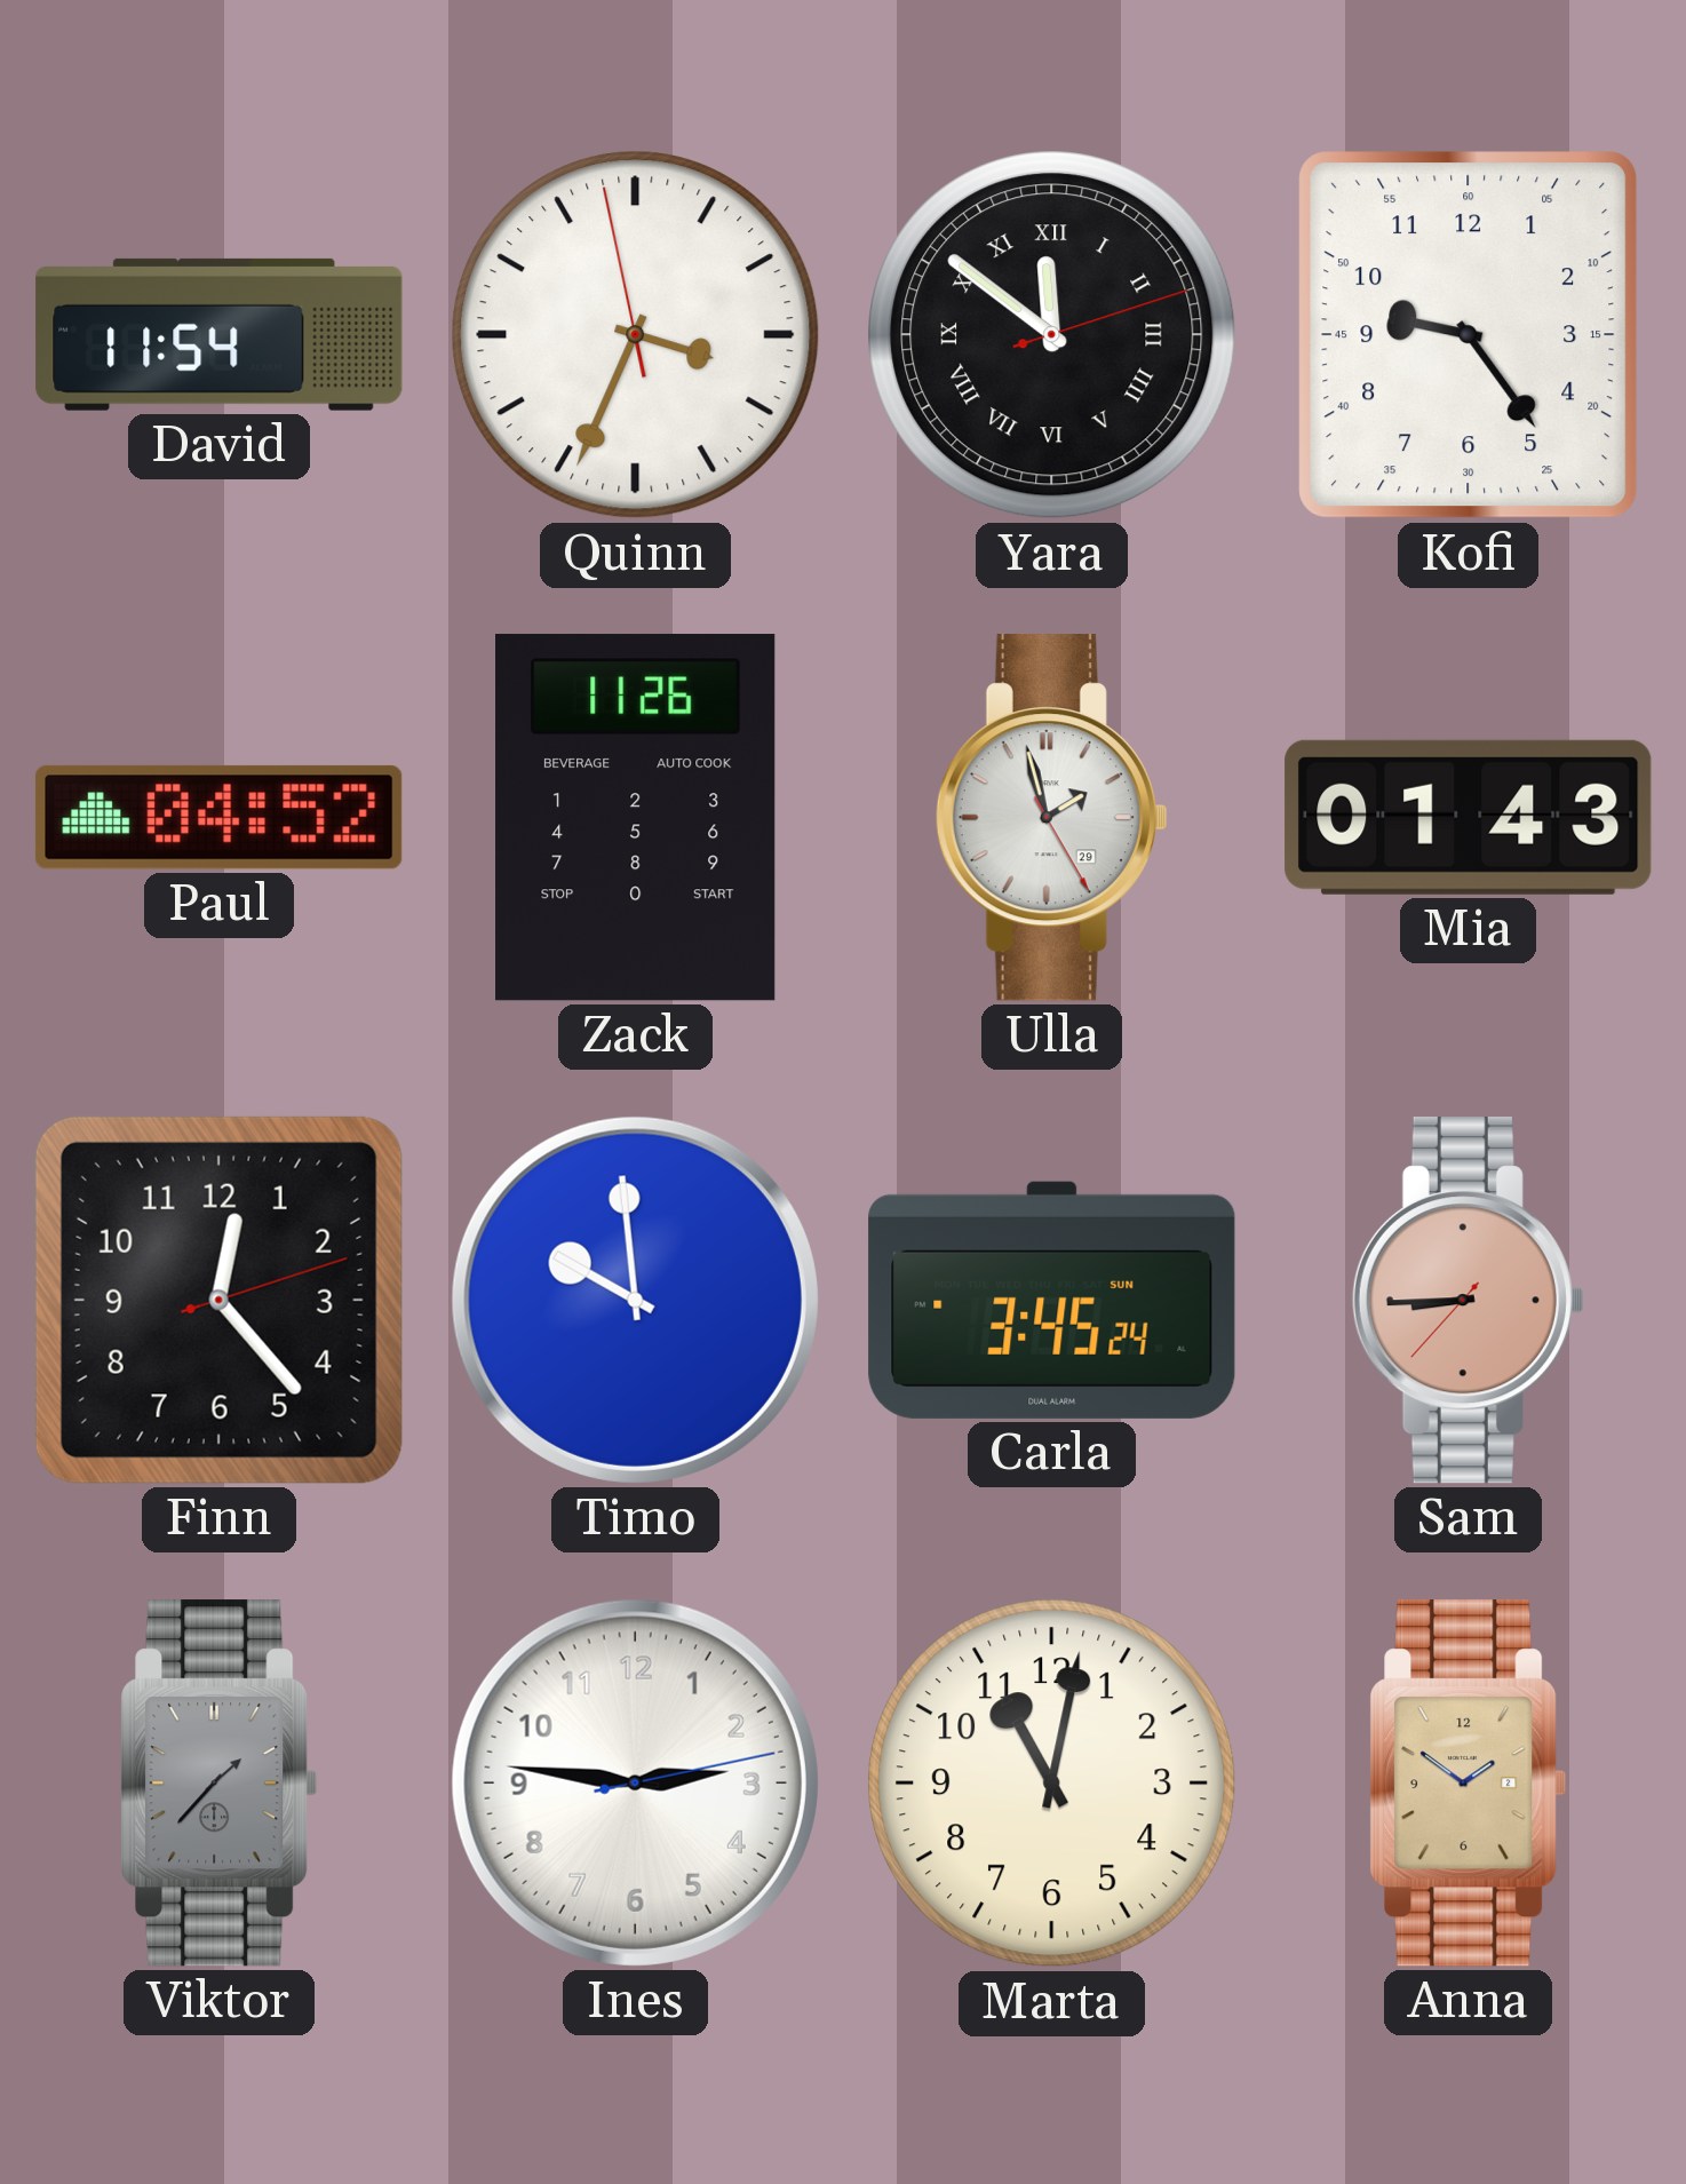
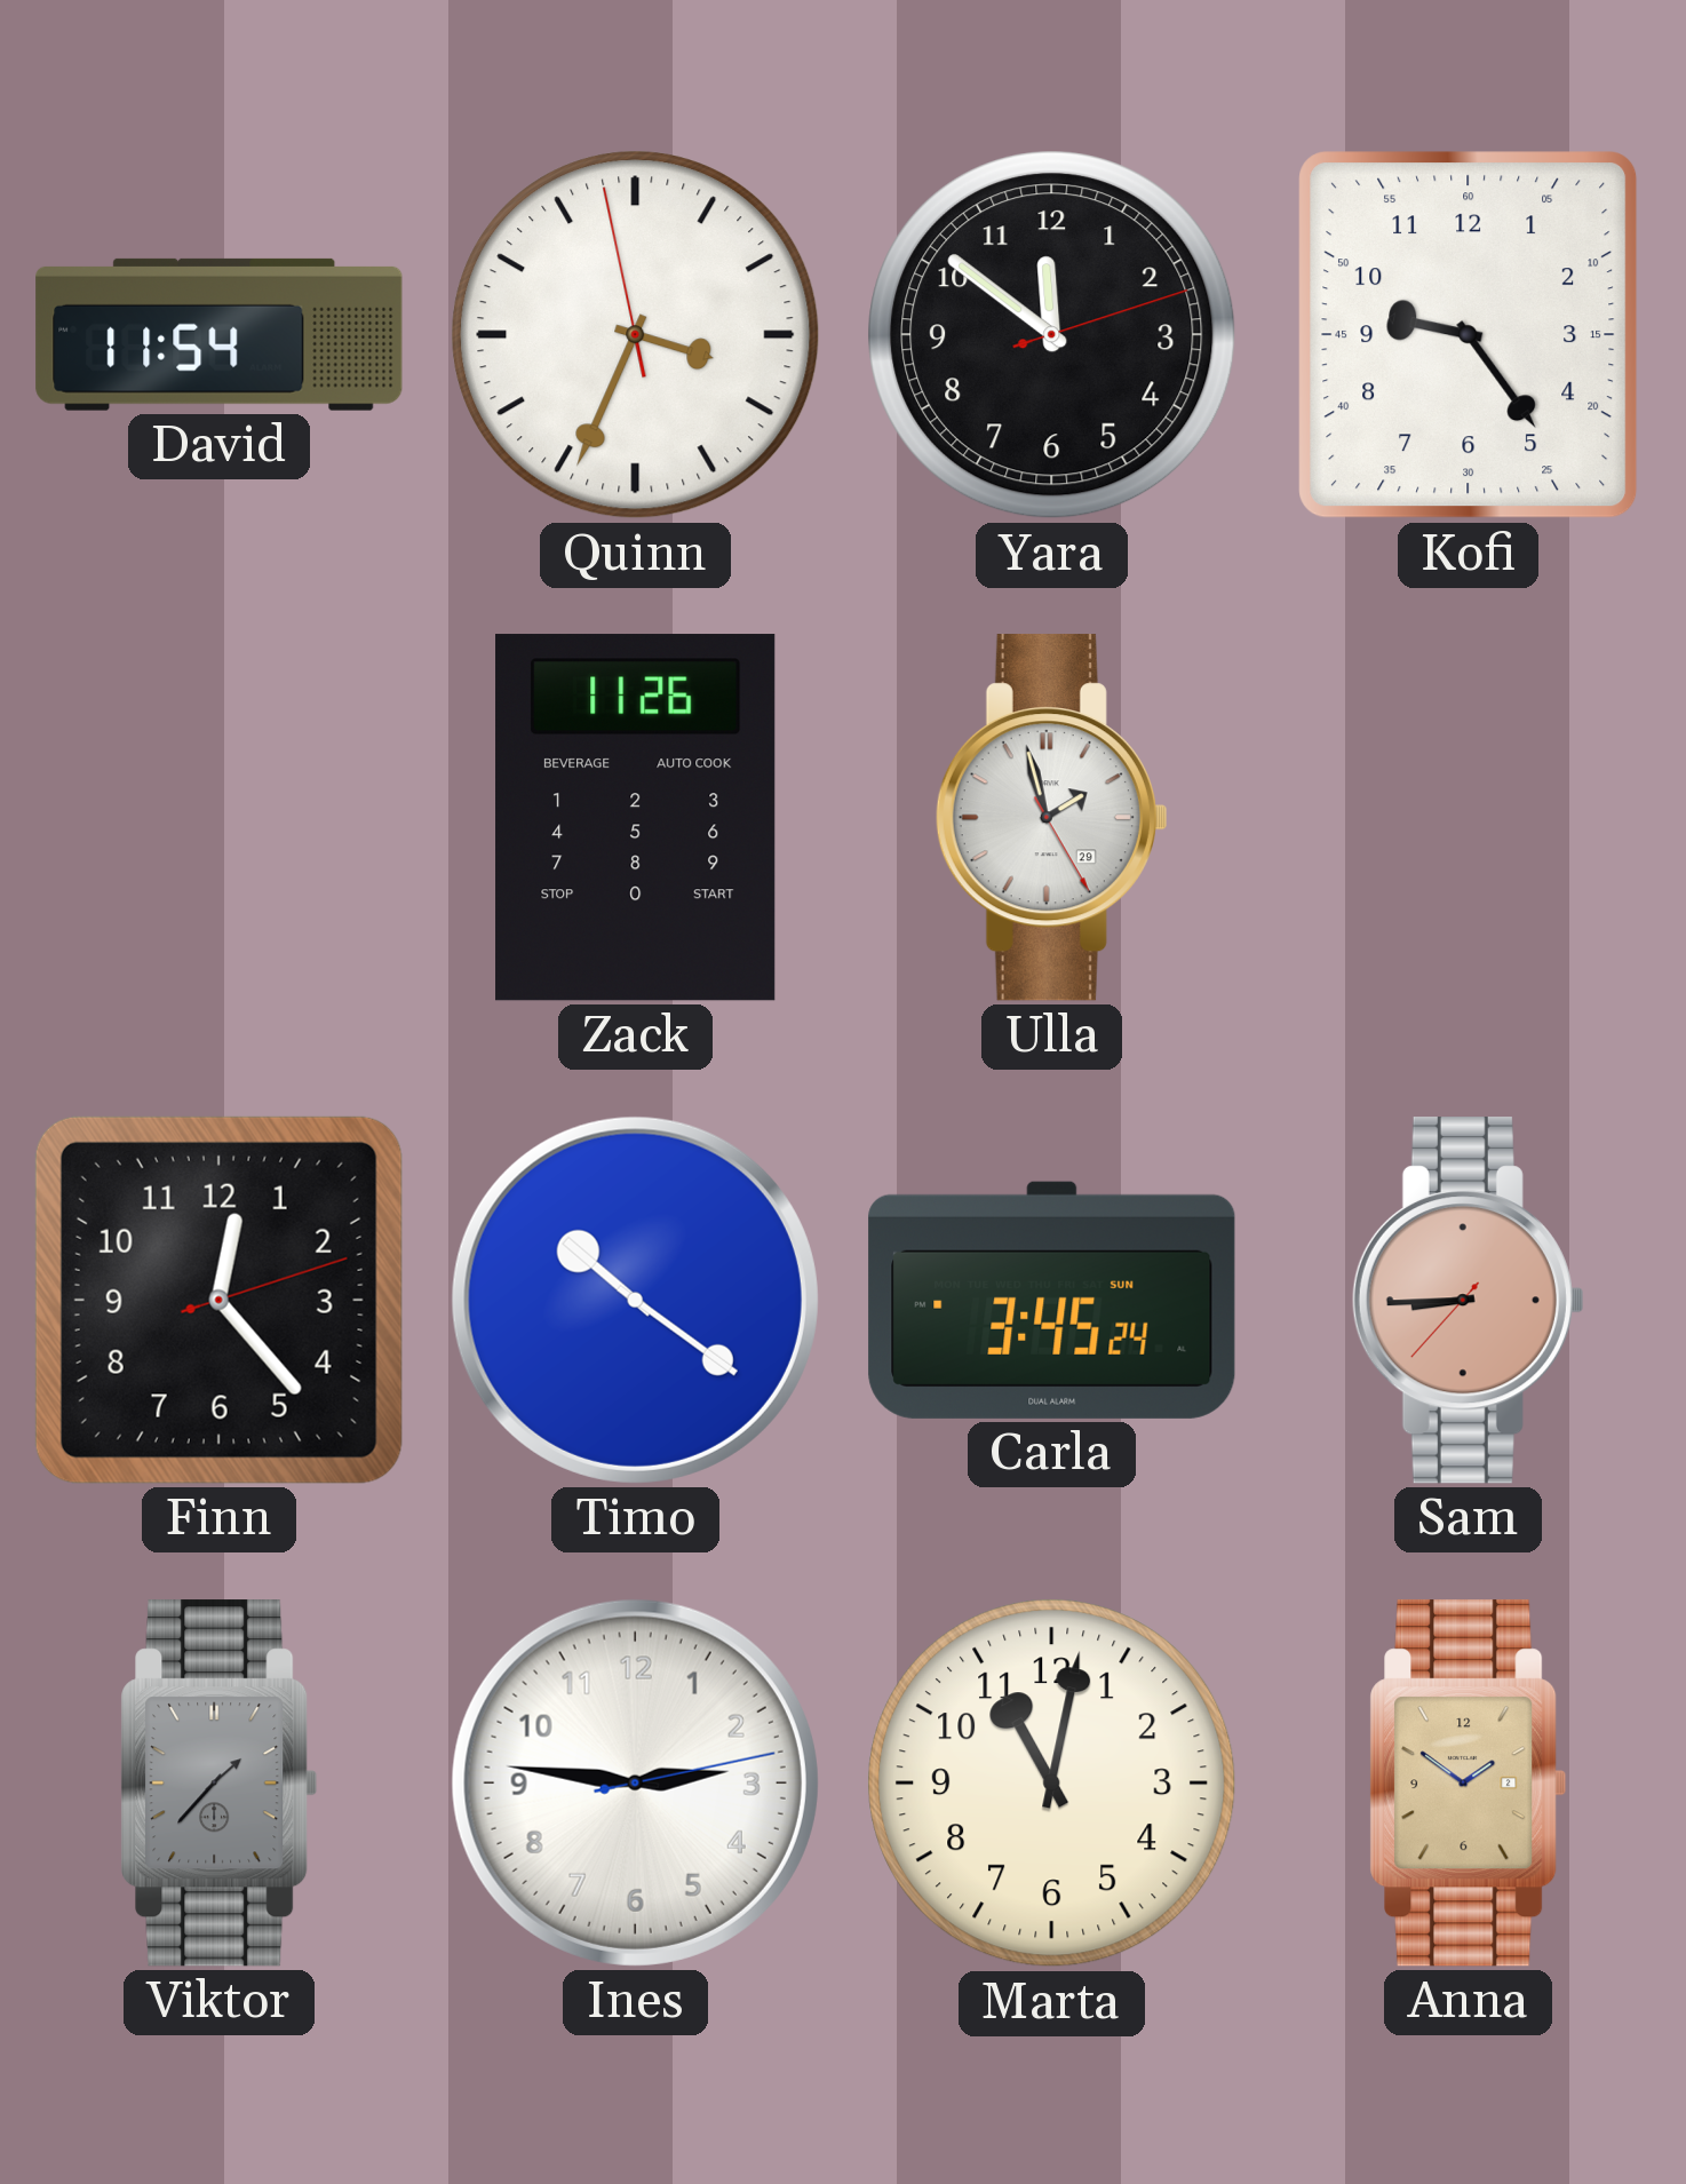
Yara numerals: Roman -> Arabic
Paul: 04:52 -> none
Mia: 01:43 -> none
Timo: 9:59 -> 10:21
